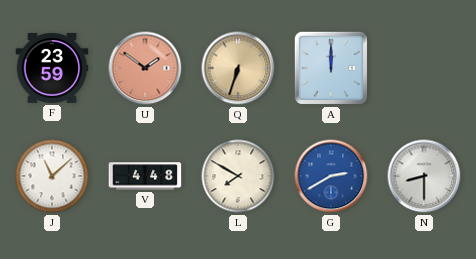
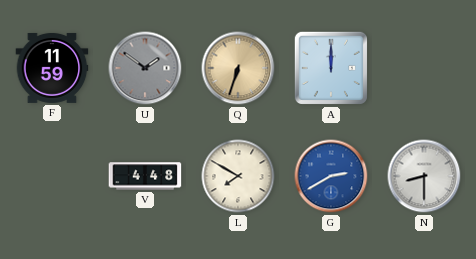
F: 23:59 -> 11:59
U dial: salmon -> grey
J: 11:08 -> none
